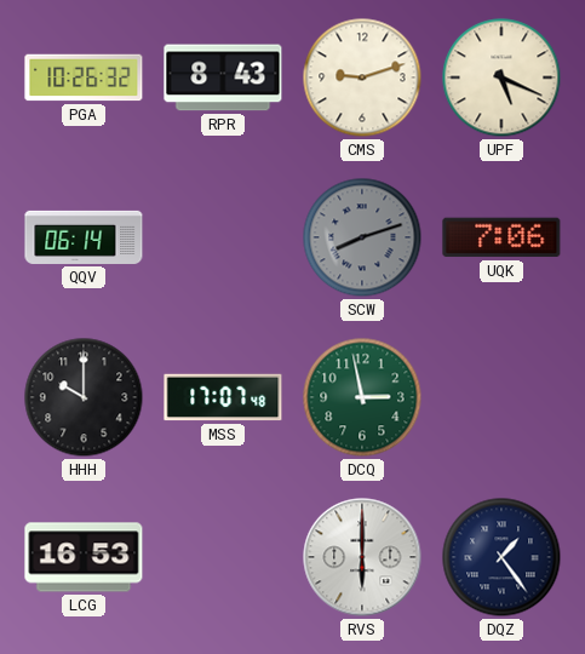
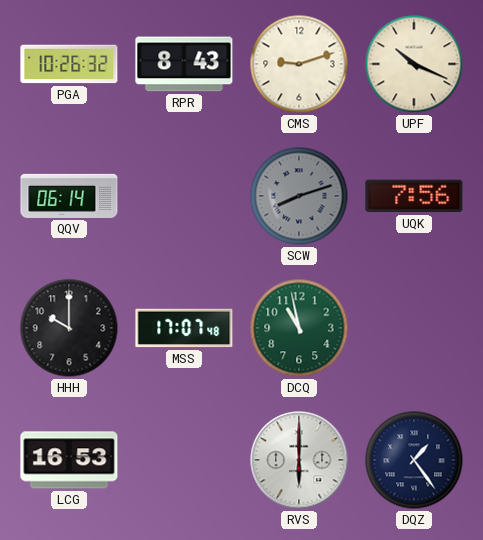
UPF: 5:19 -> 10:19
UQK: 7:06 -> 7:56
DCQ: 2:58 -> 10:58
